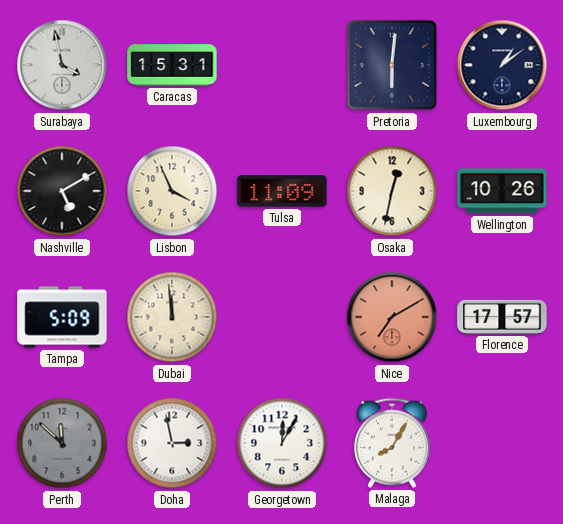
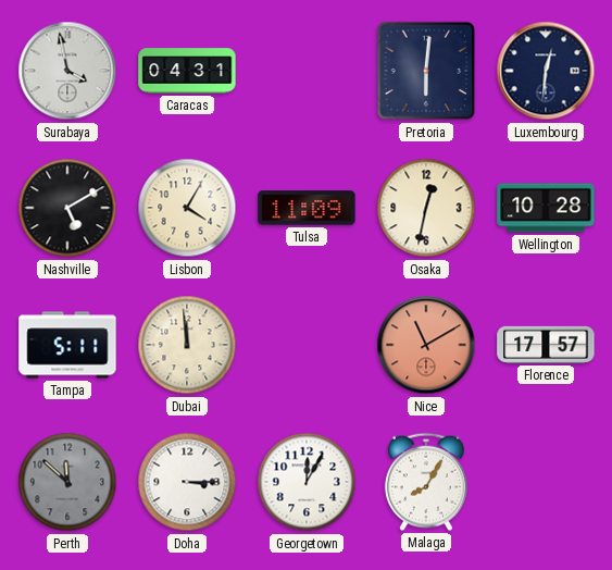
Caracas: 15:31 -> 04:31
Luxembourg: 1:09 -> 12:31
Lisbon: 3:56 -> 4:05
Wellington: 10:26 -> 10:28
Tampa: 5:09 -> 5:11
Nice: 7:10 -> 11:10
Doha: 2:58 -> 3:15
